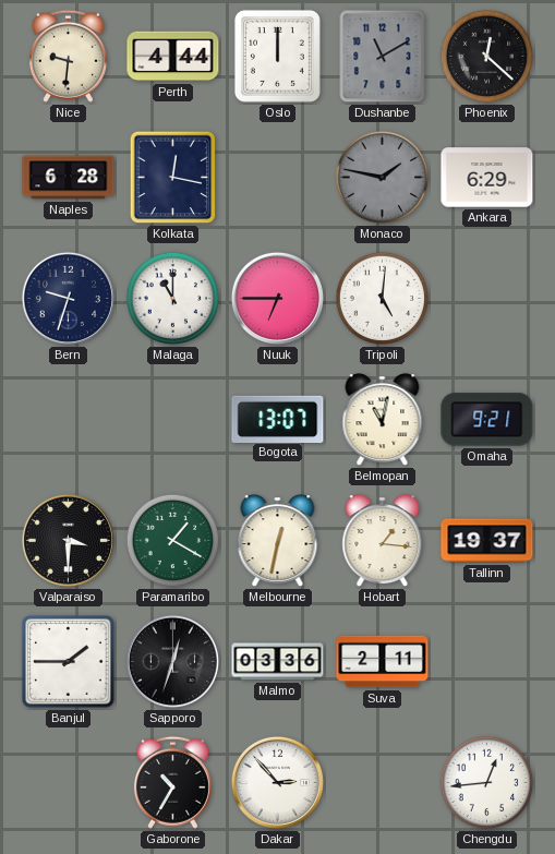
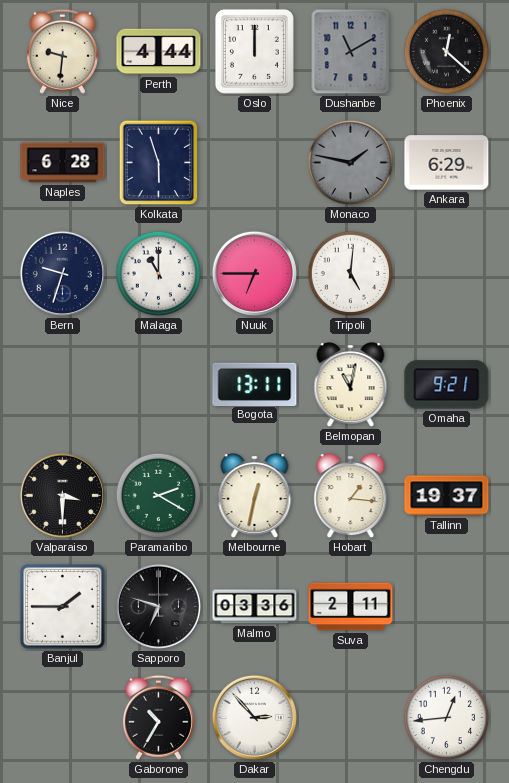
Kolkata: 12:17 -> 5:57
Bogota: 13:07 -> 13:11
Paramaribo: 1:20 -> 2:20
Sapporo: 12:33 -> 6:48
